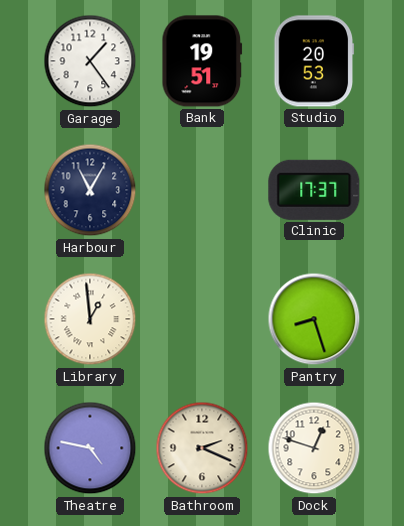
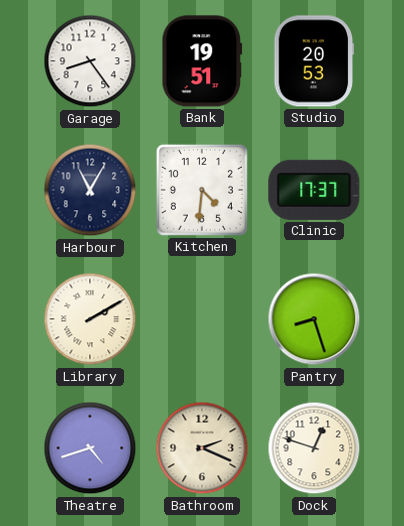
Garage: 1:24 -> 8:24
Kitchen: none -> 4:31
Library: 12:59 -> 2:10
Theatre: 4:47 -> 4:42
